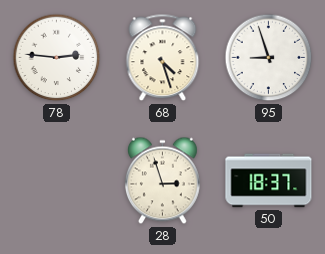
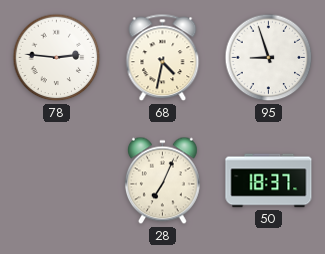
68: 4:27 -> 4:32
28: 2:57 -> 7:04
